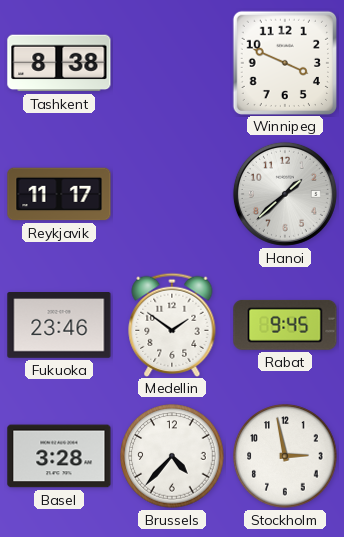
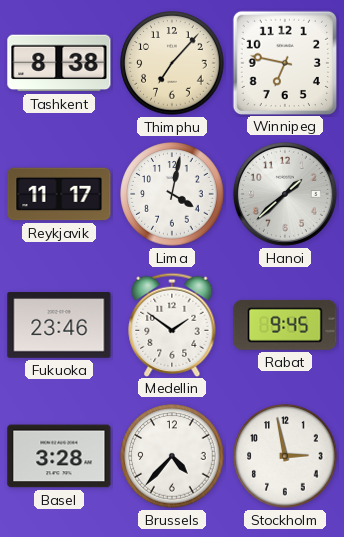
Thimphu: none -> 7:07
Winnipeg: 3:49 -> 6:47
Lima: none -> 4:02
